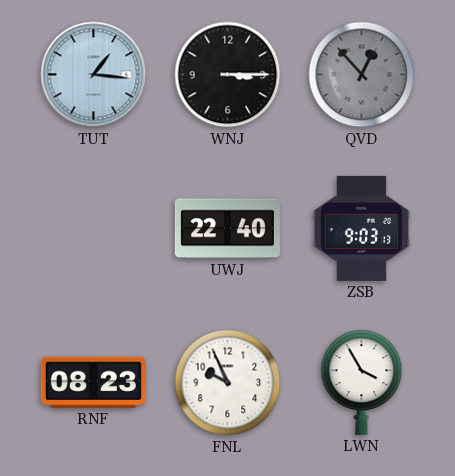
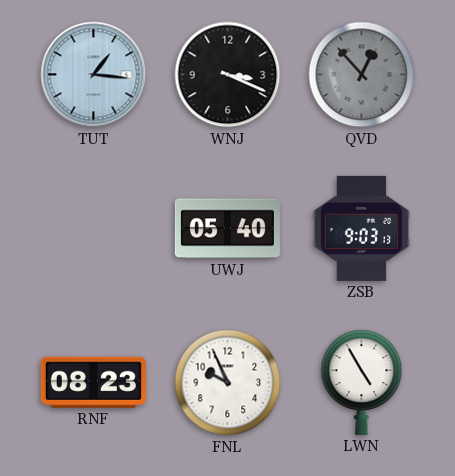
WNJ: 3:15 -> 3:19
UWJ: 22:40 -> 05:40
LWN: 3:55 -> 4:55
